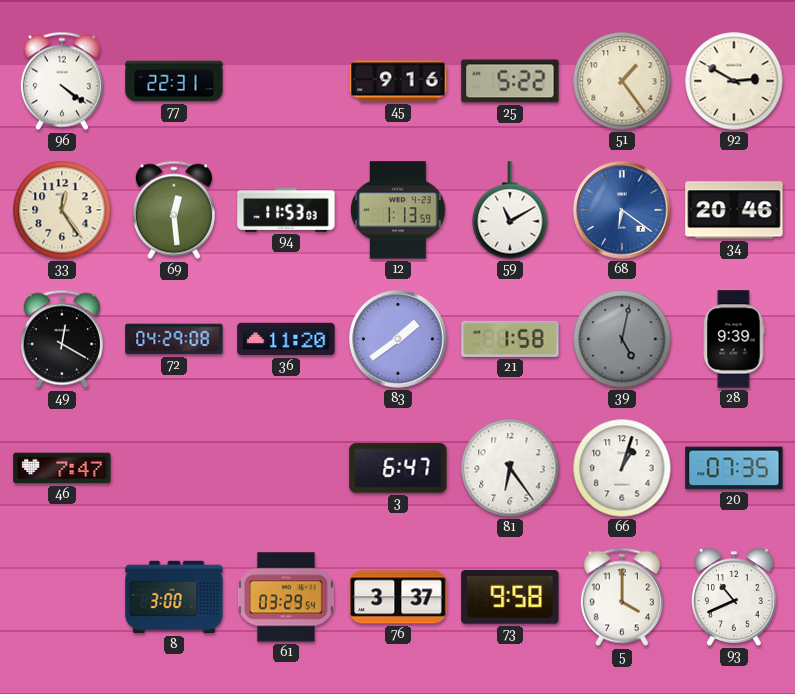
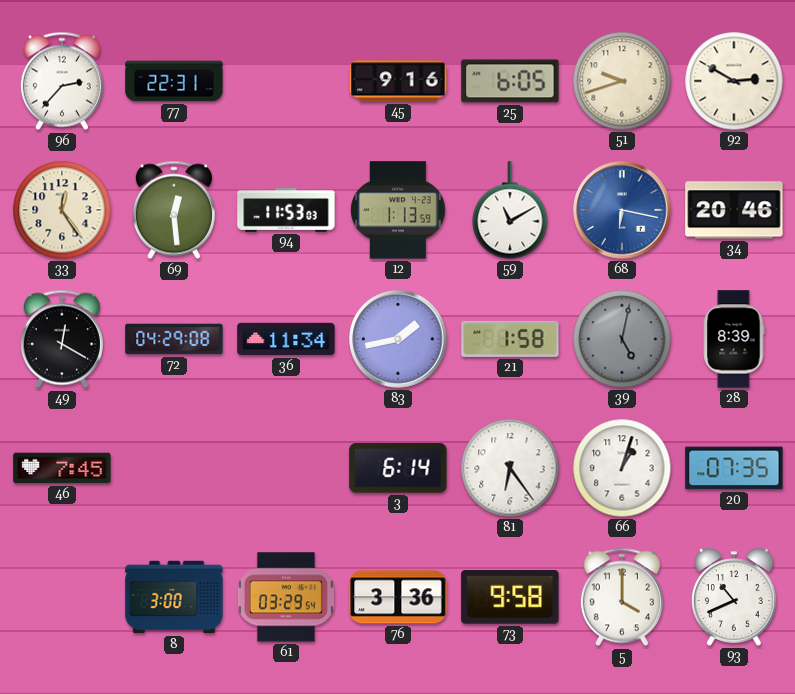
96: 4:21 -> 2:37
25: 5:22 -> 6:05
51: 1:24 -> 9:42
68: 6:21 -> 6:17
36: 11:20 -> 11:34
83: 1:39 -> 1:43
28: 9:39 -> 8:39
46: 7:47 -> 7:45
3: 6:47 -> 6:14
76: 3:37 -> 3:36
